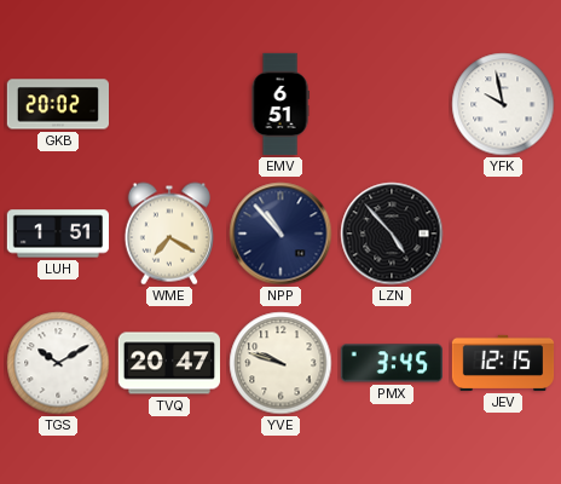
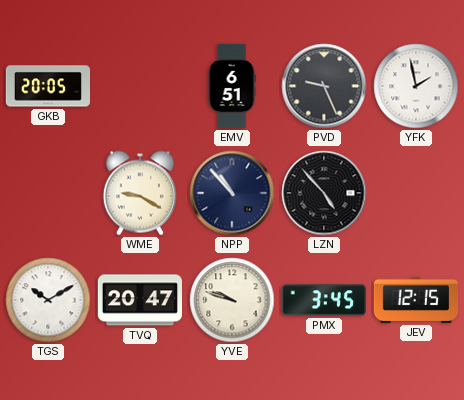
GKB: 20:02 -> 20:05
PVD: none -> 9:26
YFK: 9:58 -> 1:58
LUH: 1:51 -> none
WME: 7:20 -> 9:20
